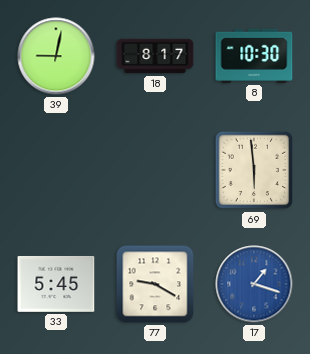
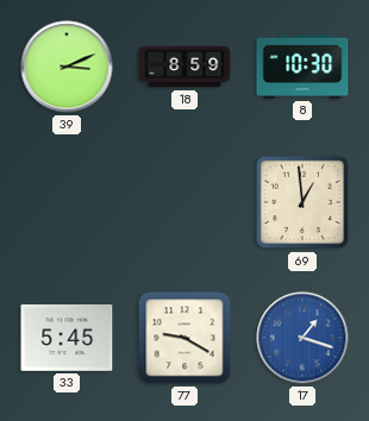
39: 9:02 -> 3:11
18: 8:17 -> 8:59
69: 5:59 -> 12:59
